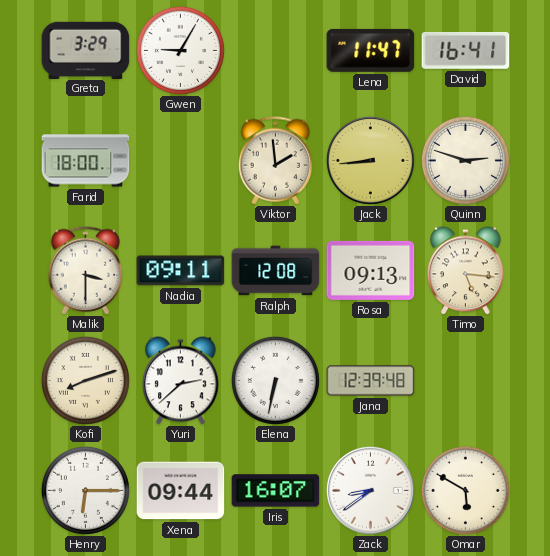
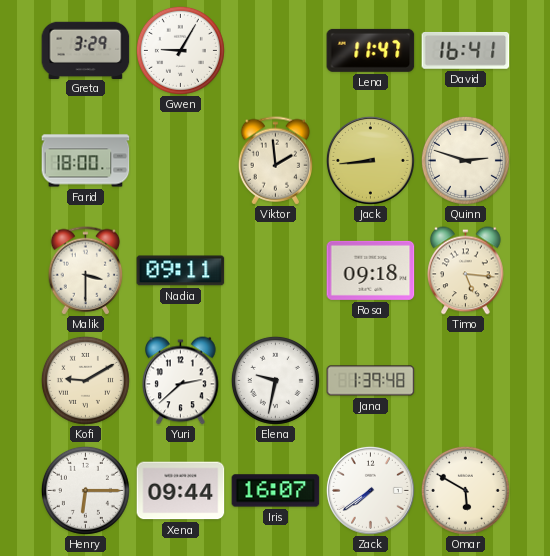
Ralph: 12:08 -> none
Rosa: 09:13 -> 09:18
Kofi: 8:12 -> 9:10
Elena: 6:32 -> 9:32
Jana: 12:39 -> 1:39
Zack: 8:39 -> 7:39
